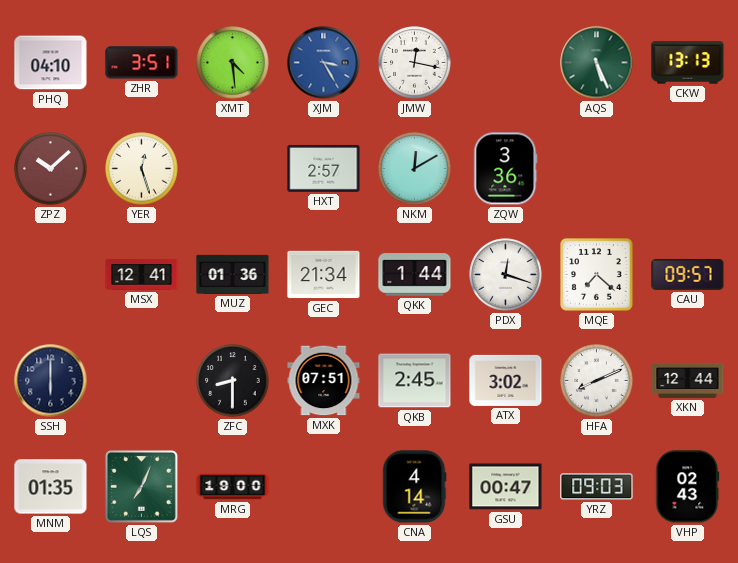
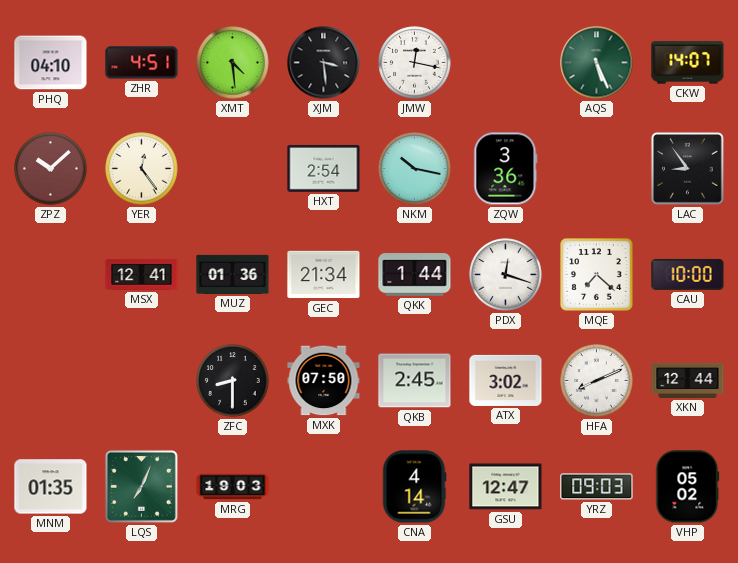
ZHR: 3:51 -> 4:51
XJM: 3:25 -> 3:29
XJM dial: blue -> black
CKW: 13:13 -> 14:07
YER: 12:27 -> 12:24
HXT: 2:57 -> 2:54
NKM: 12:10 -> 10:17
LAC: none -> 8:54
CAU: 09:57 -> 10:00
SSH: 6:00 -> none
MXK: 07:51 -> 07:50
MRG: 19:00 -> 19:03
GSU: 00:47 -> 12:47
VHP: 02:43 -> 05:02
